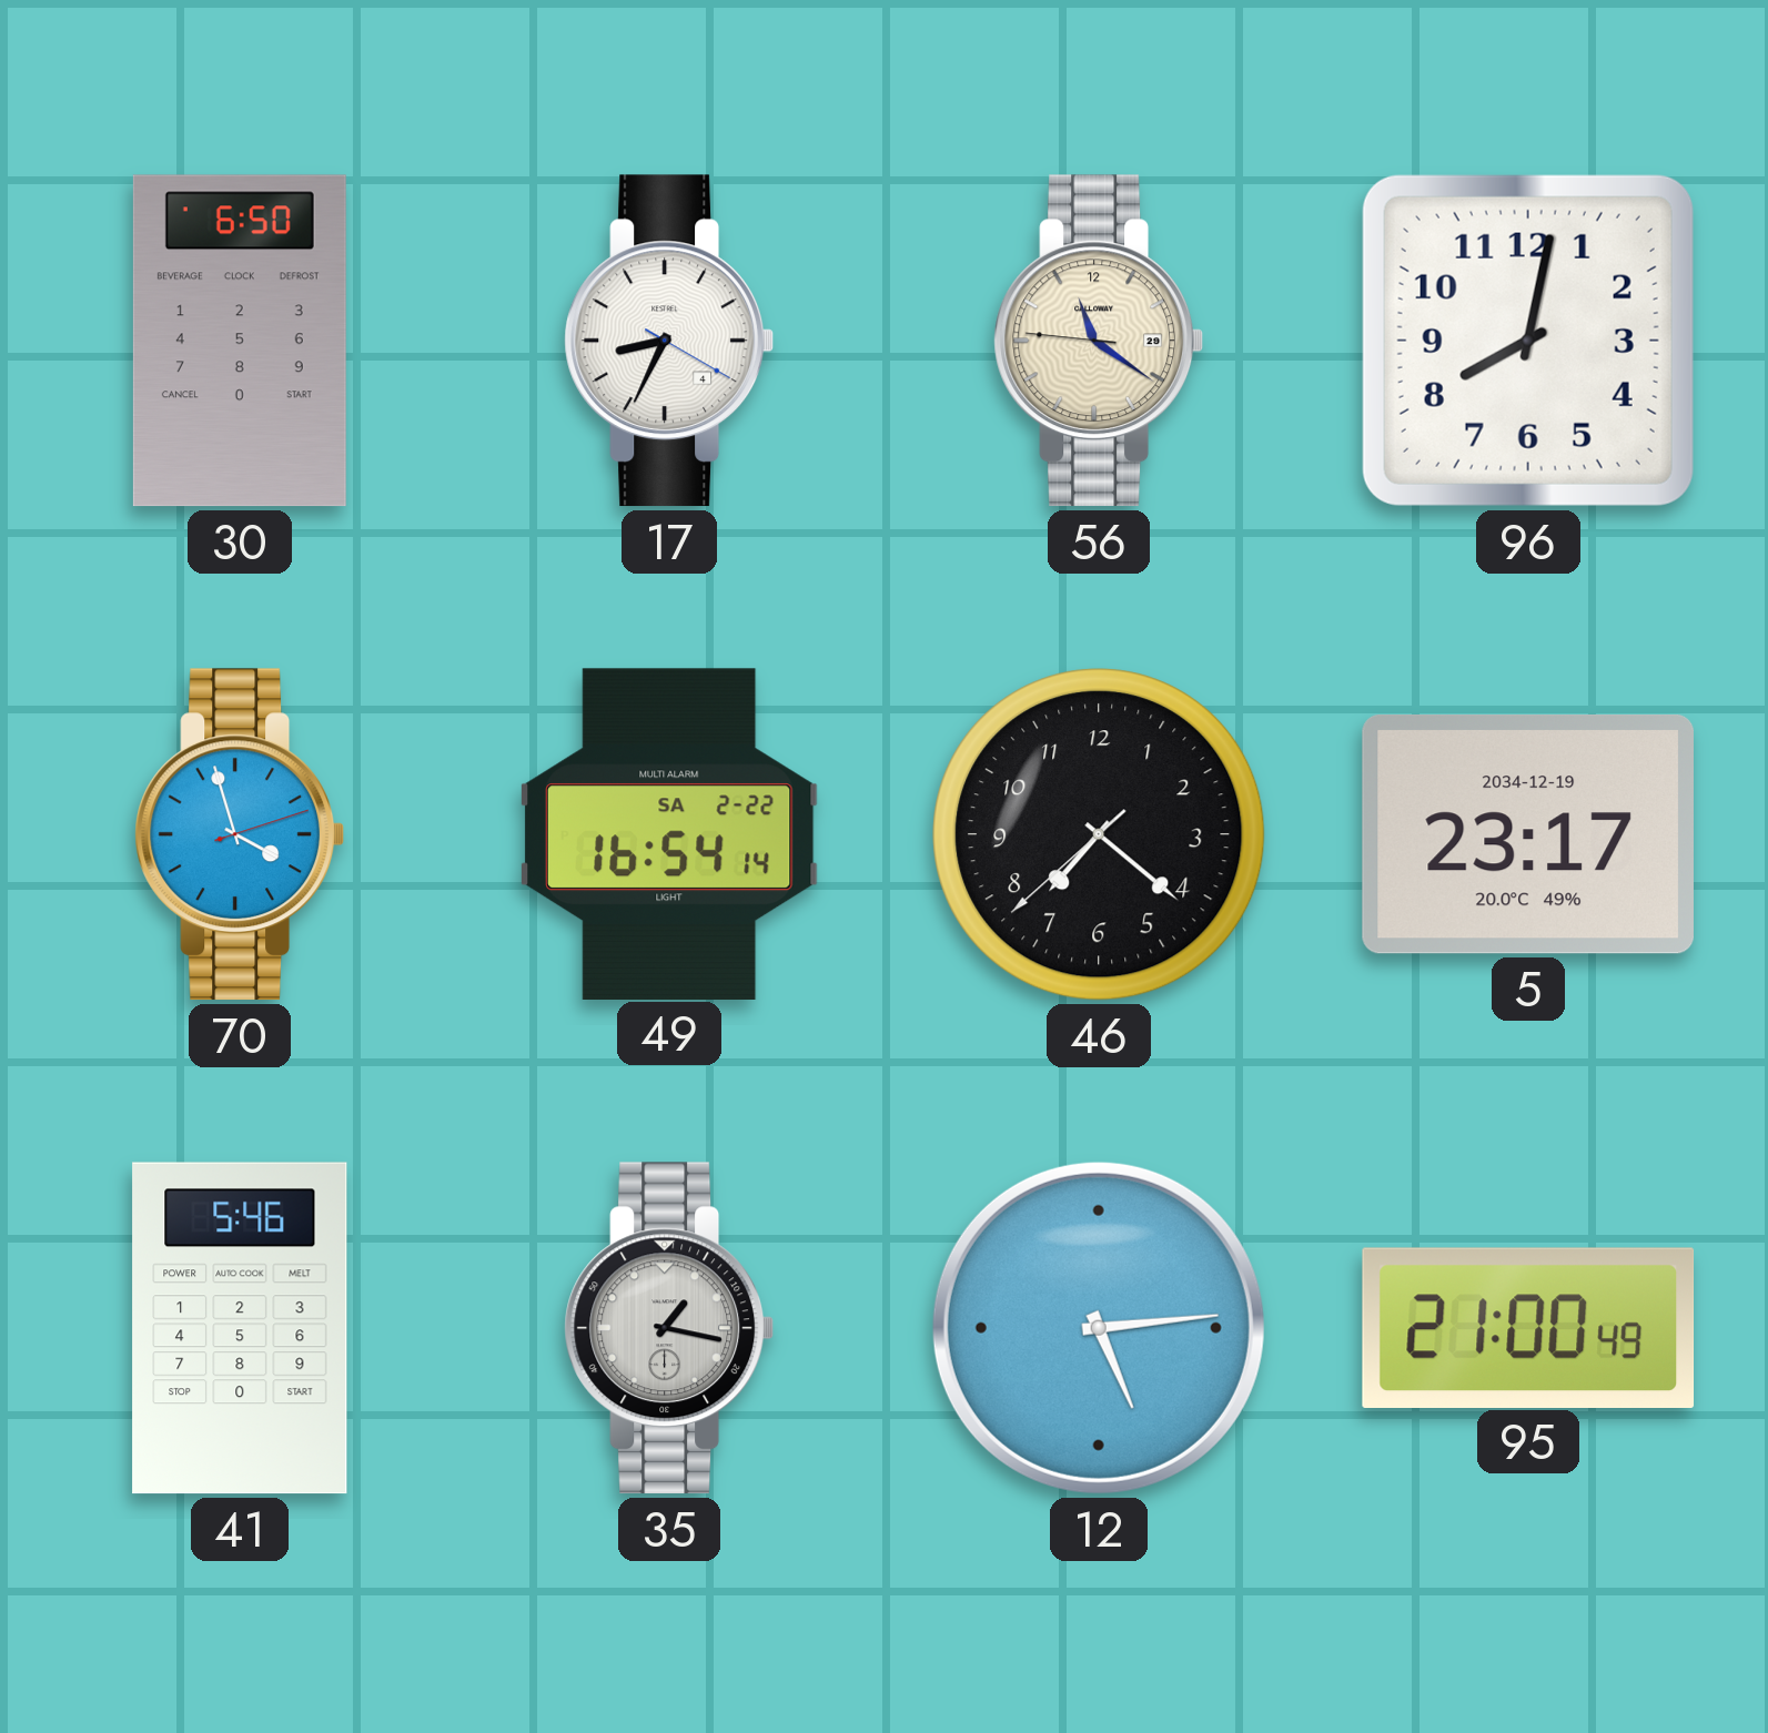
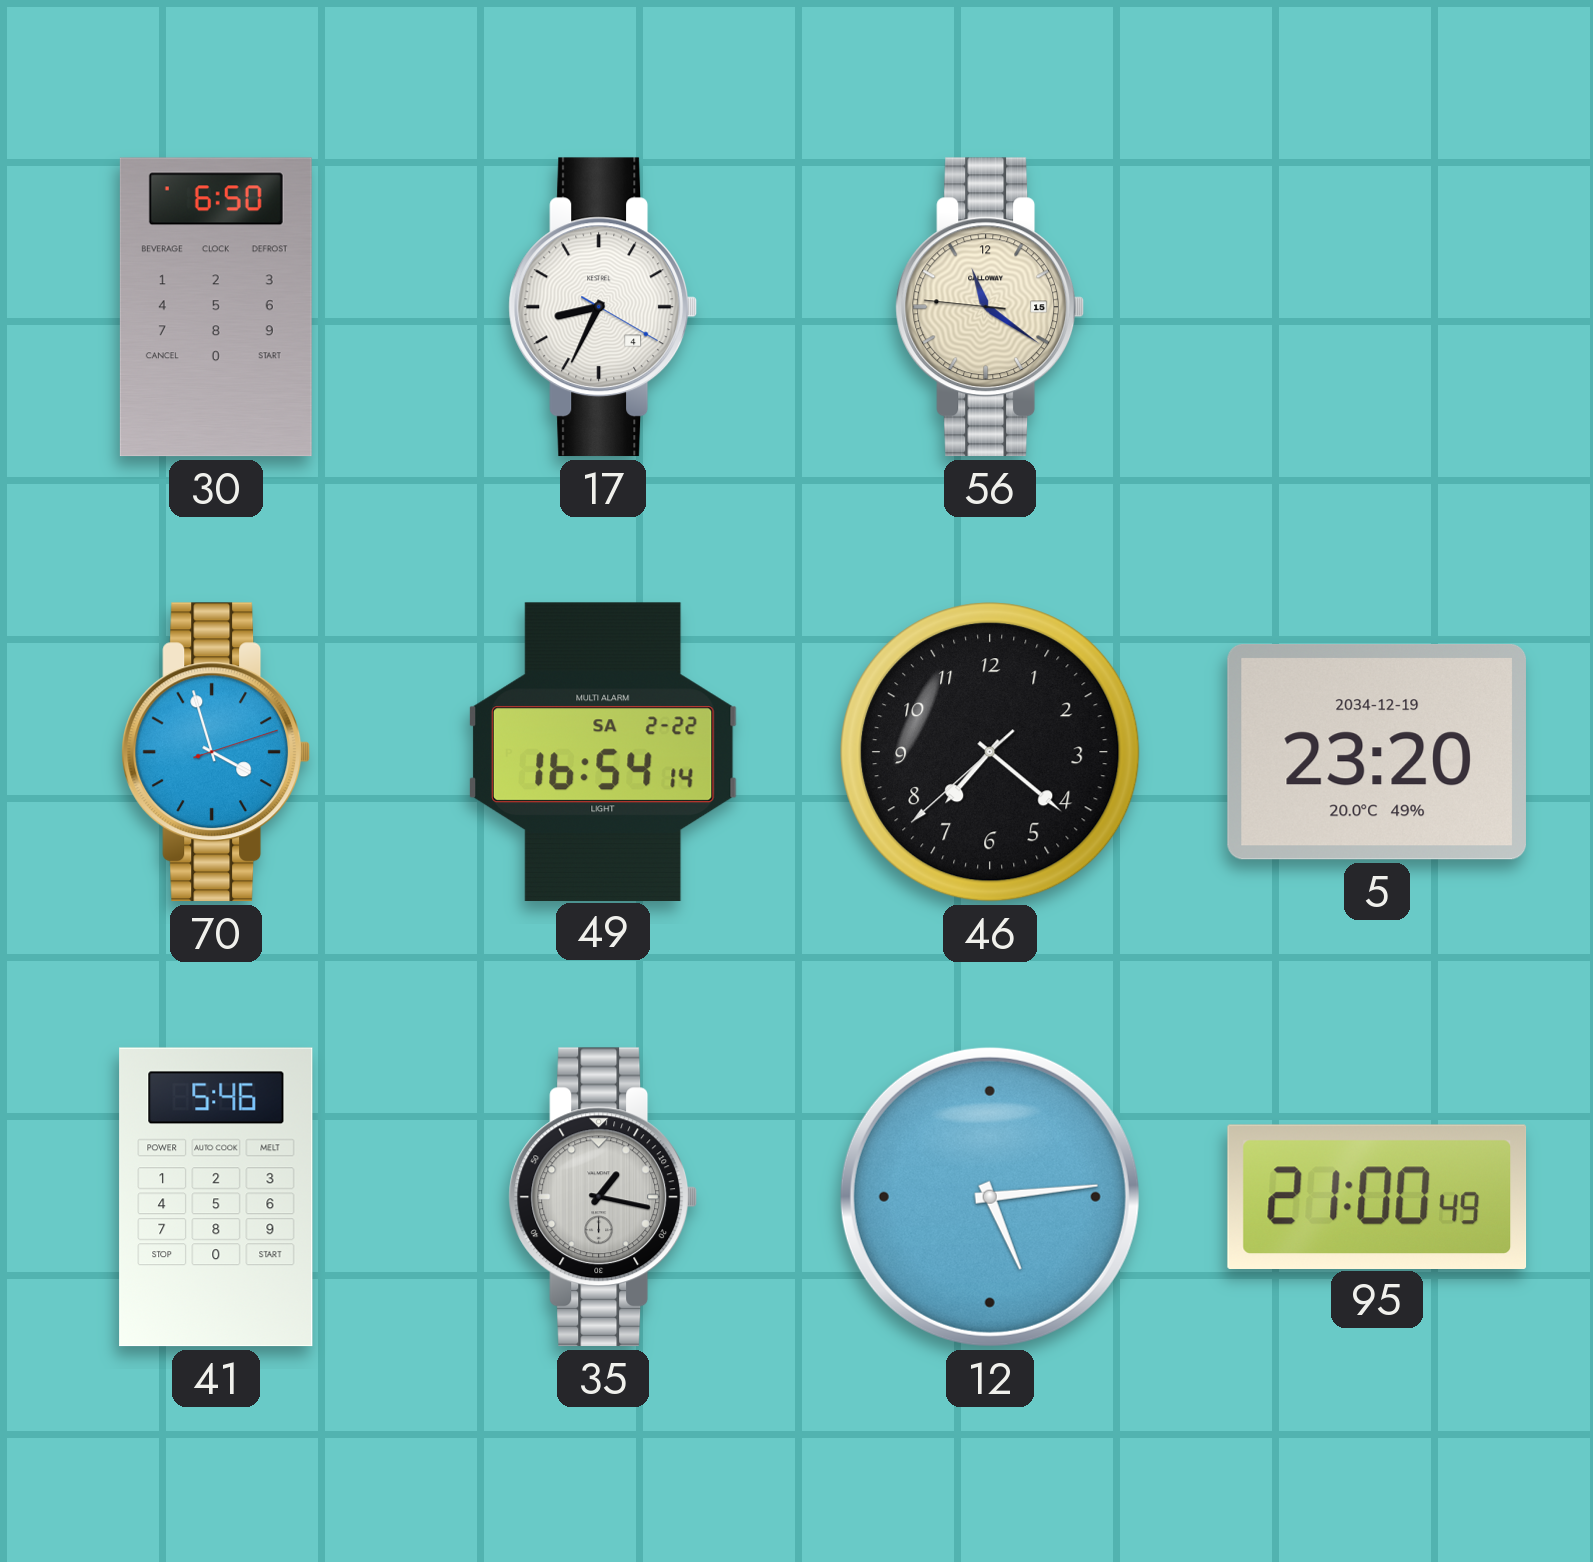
56 date: 29 -> 15
96: 8:02 -> none
5: 23:17 -> 23:20
